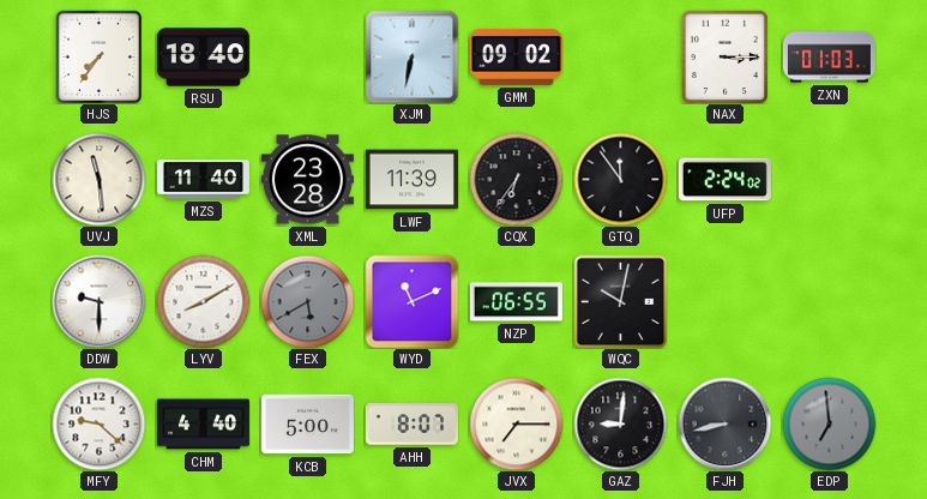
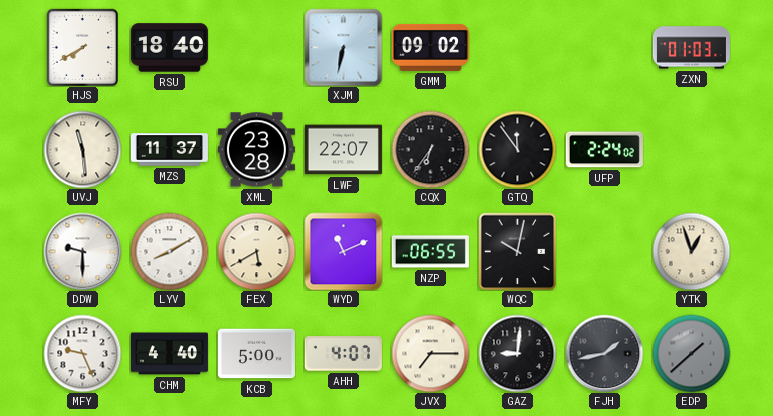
HJS: 7:36 -> 7:40
NAX: 3:15 -> none
MZS: 11:40 -> 11:37
LWF: 11:39 -> 22:07
FEX dial: grey -> cream
YTK: none -> 12:57
MFY: 9:22 -> 9:26
AHH: 8:07 -> 4:07
FJH: 8:43 -> 1:43
EDP: 6:59 -> 1:38
